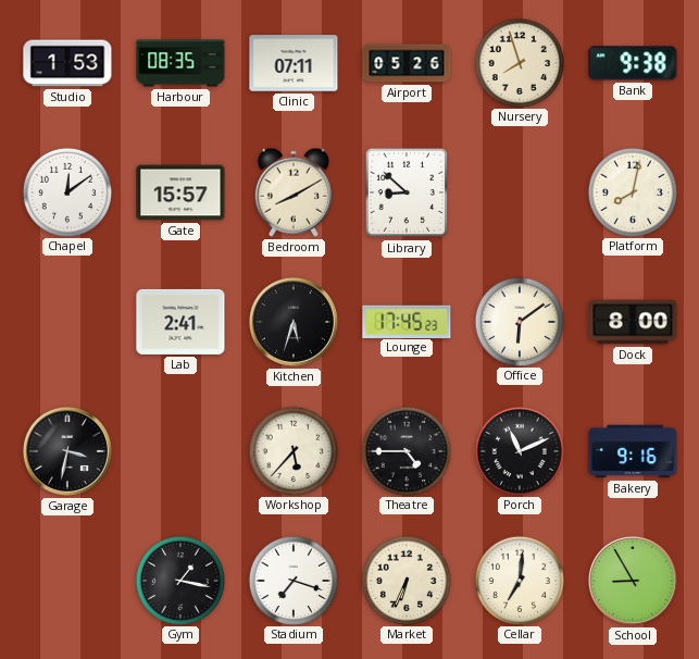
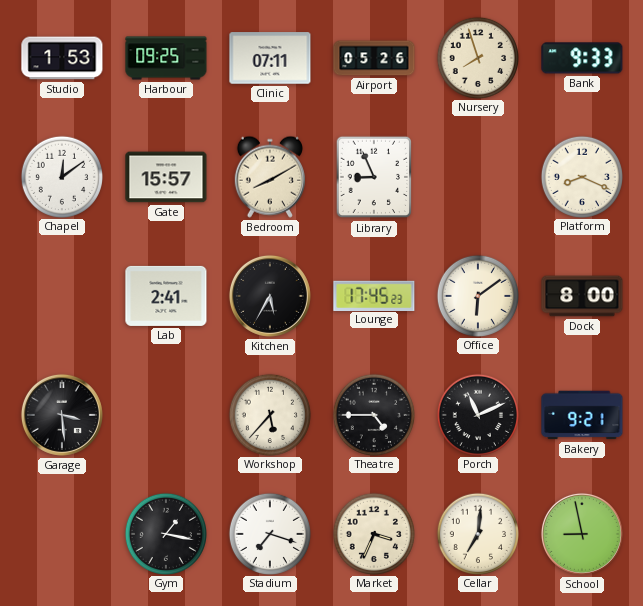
Harbour: 08:35 -> 09:25
Bank: 9:38 -> 9:33
Library: 8:52 -> 8:56
Platform: 8:02 -> 8:19
Kitchen: 5:33 -> 5:35
Garage: 3:32 -> 3:29
Bakery: 9:16 -> 9:21
Market: 6:34 -> 3:34
School: 8:55 -> 8:58
